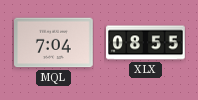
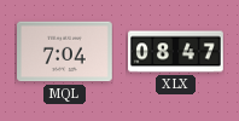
XLX: 08:55 -> 08:47
